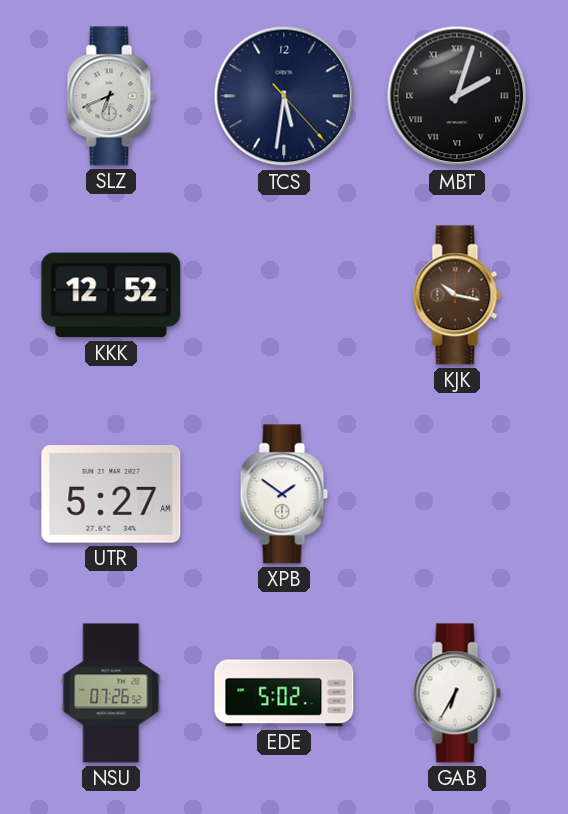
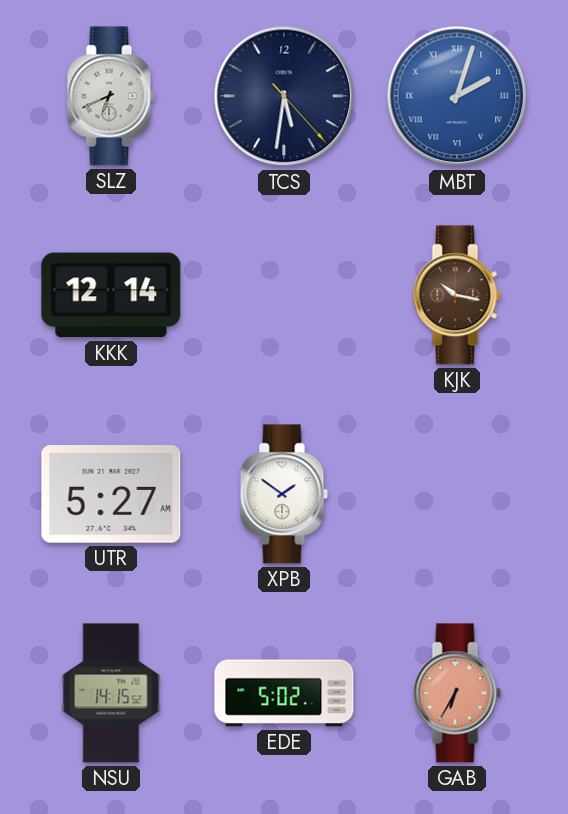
MBT dial: black -> blue
KKK: 12:52 -> 12:14
NSU: 07:26 -> 14:15
GAB dial: white -> salmon
